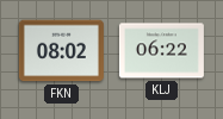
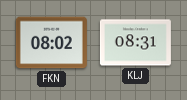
KLJ: 06:22 -> 08:31
